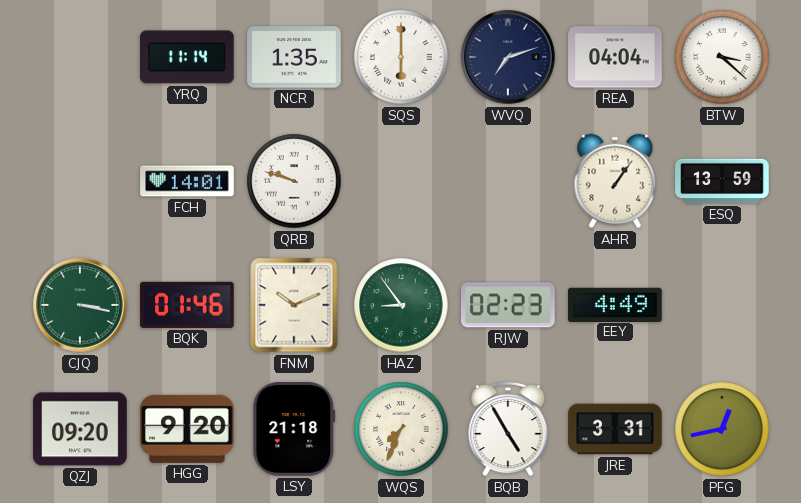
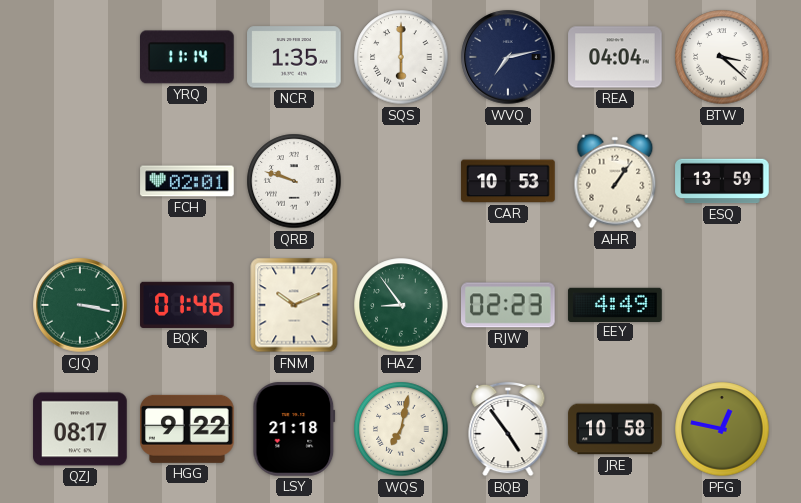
WVQ: 7:12 -> 7:13
FCH: 14:01 -> 02:01
CAR: none -> 10:53
QZJ: 09:20 -> 08:17
HGG: 9:20 -> 9:22
WQS: 7:34 -> 7:02
BQB: 4:55 -> 4:54
JRE: 3:31 -> 10:58
PFG: 12:43 -> 12:47
